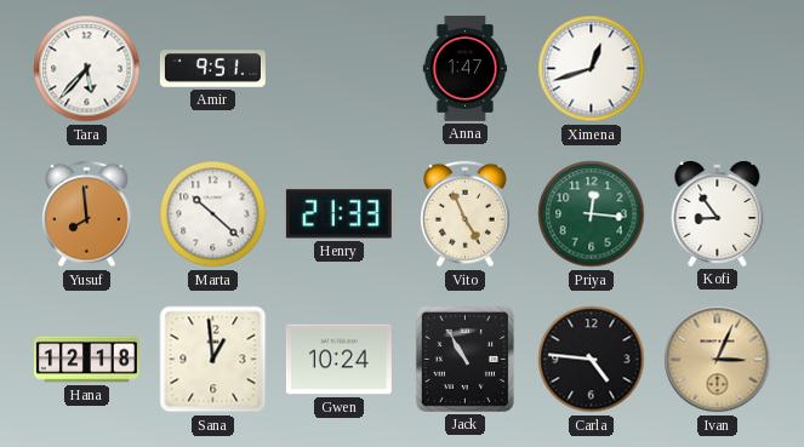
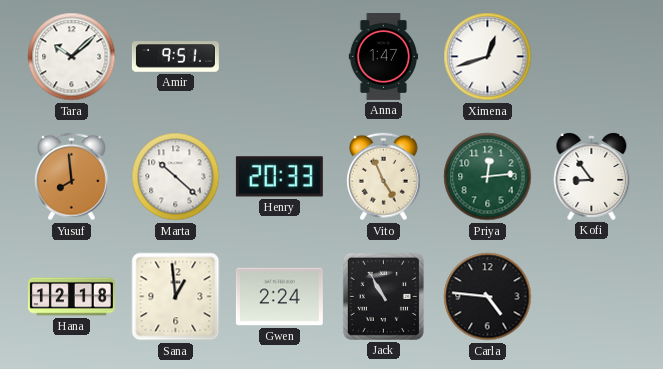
Tara: 5:37 -> 10:08
Henry: 21:33 -> 20:33
Priya: 12:16 -> 12:14
Gwen: 10:24 -> 2:24
Ivan: 3:04 -> none
